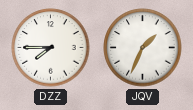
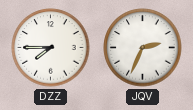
JQV: 1:34 -> 2:34
